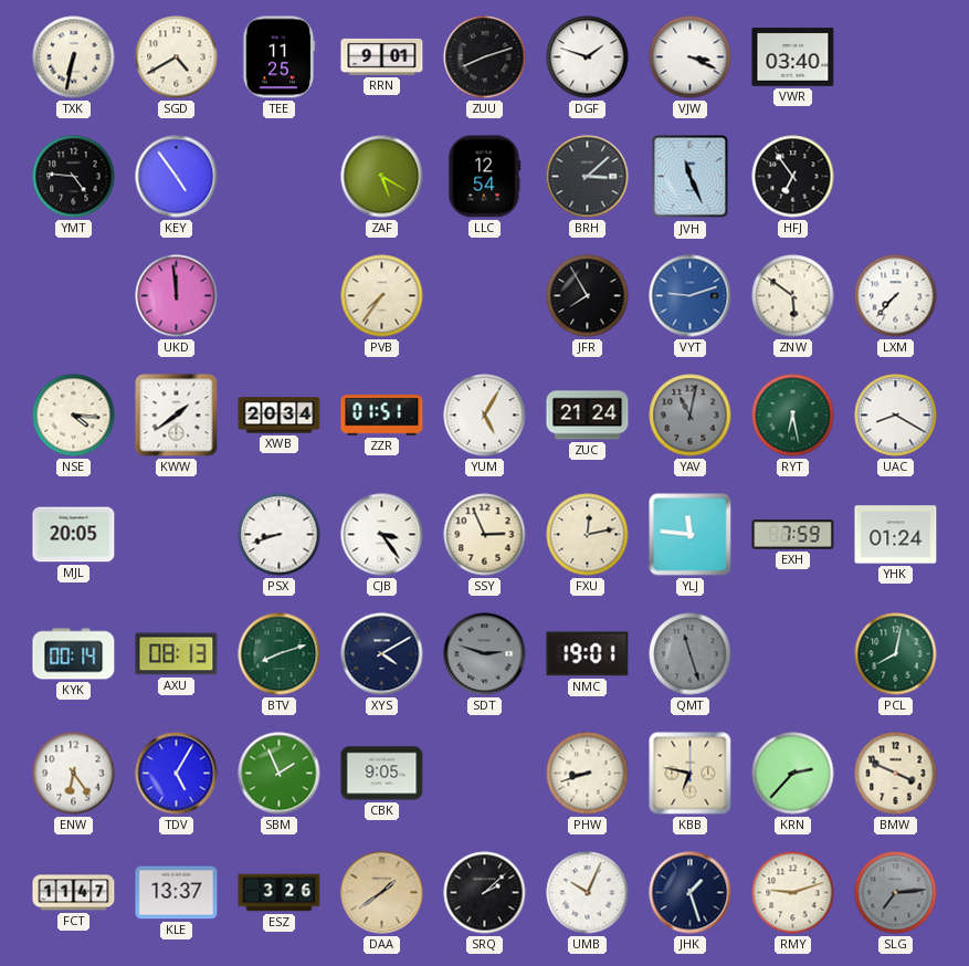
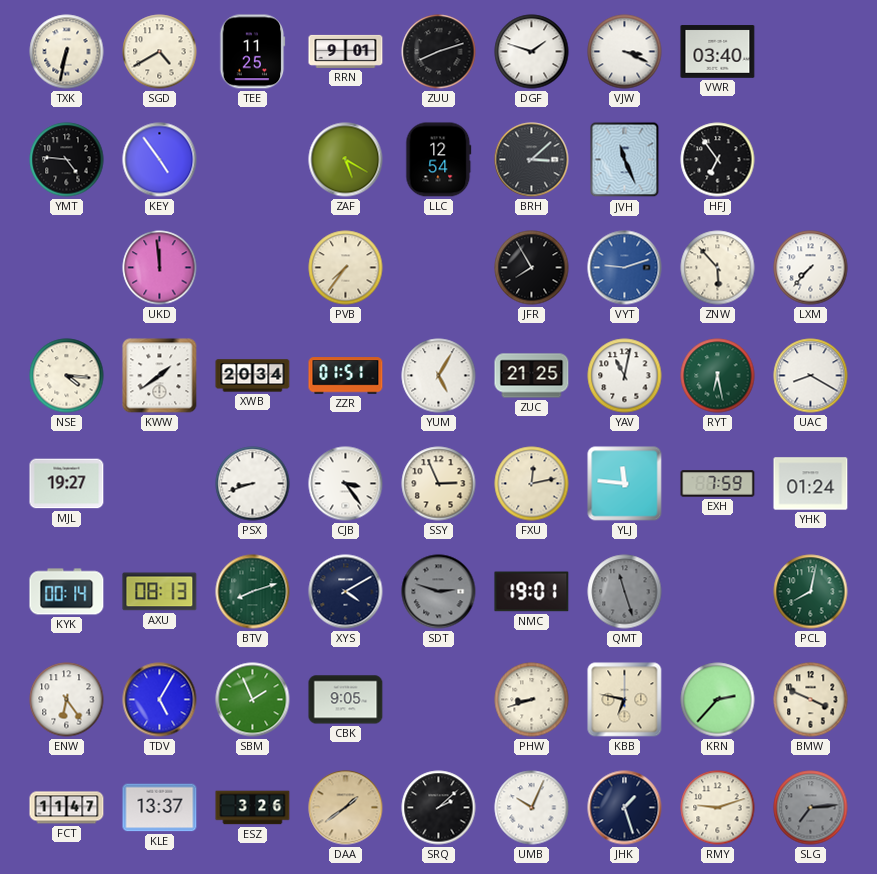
ZNW: 5:51 -> 5:53
ZUC: 21:24 -> 21:25
YAV dial: grey -> white
MJL: 20:05 -> 19:27
